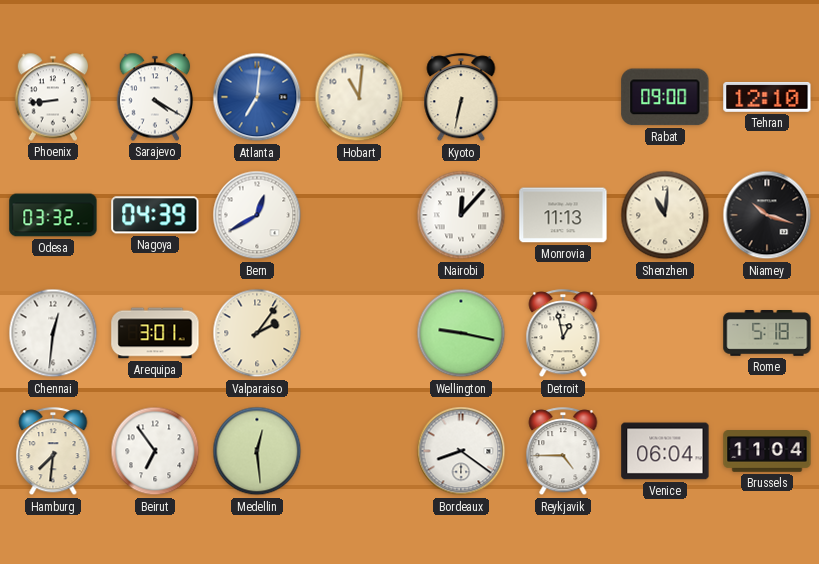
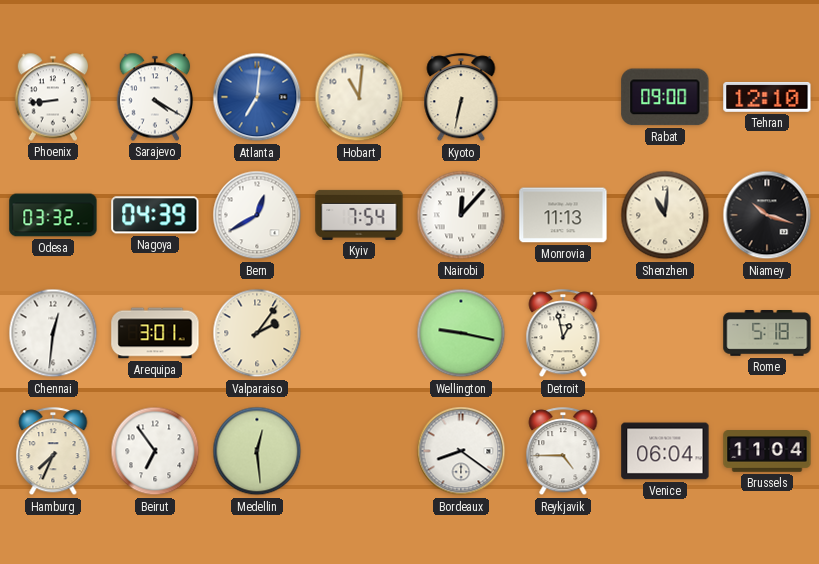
Kyiv: none -> 7:54
Hamburg: 7:31 -> 7:34
